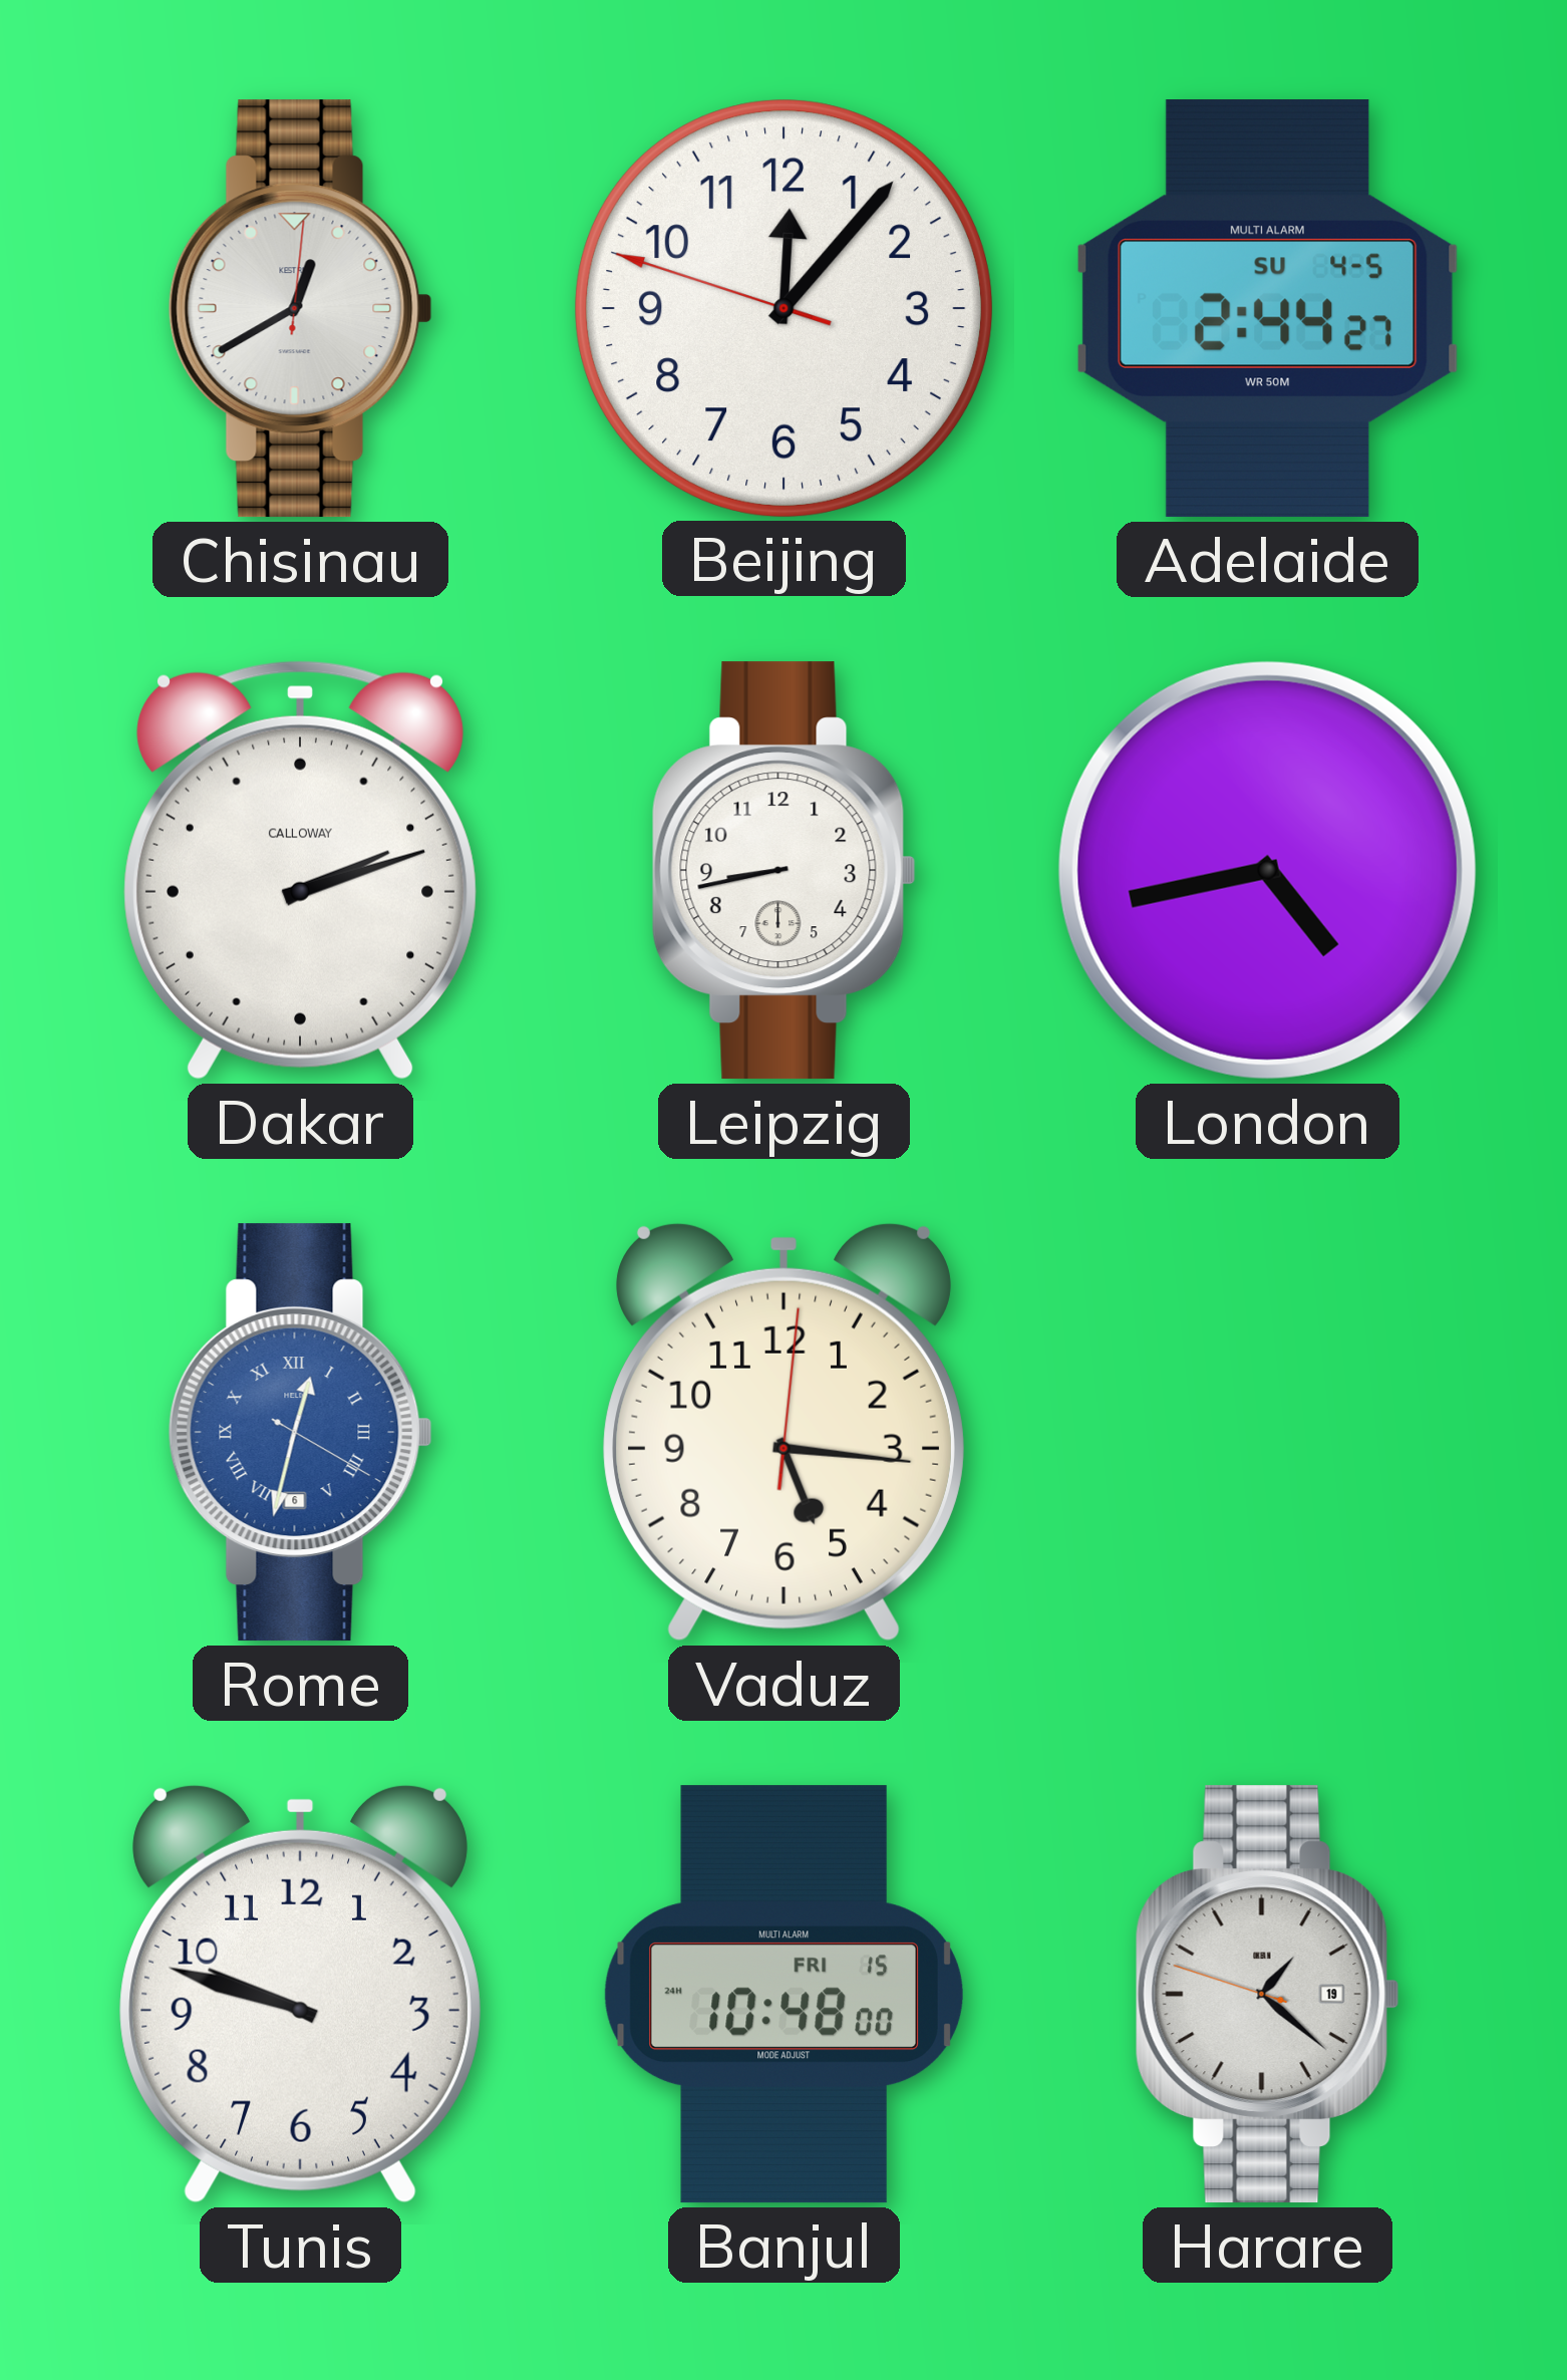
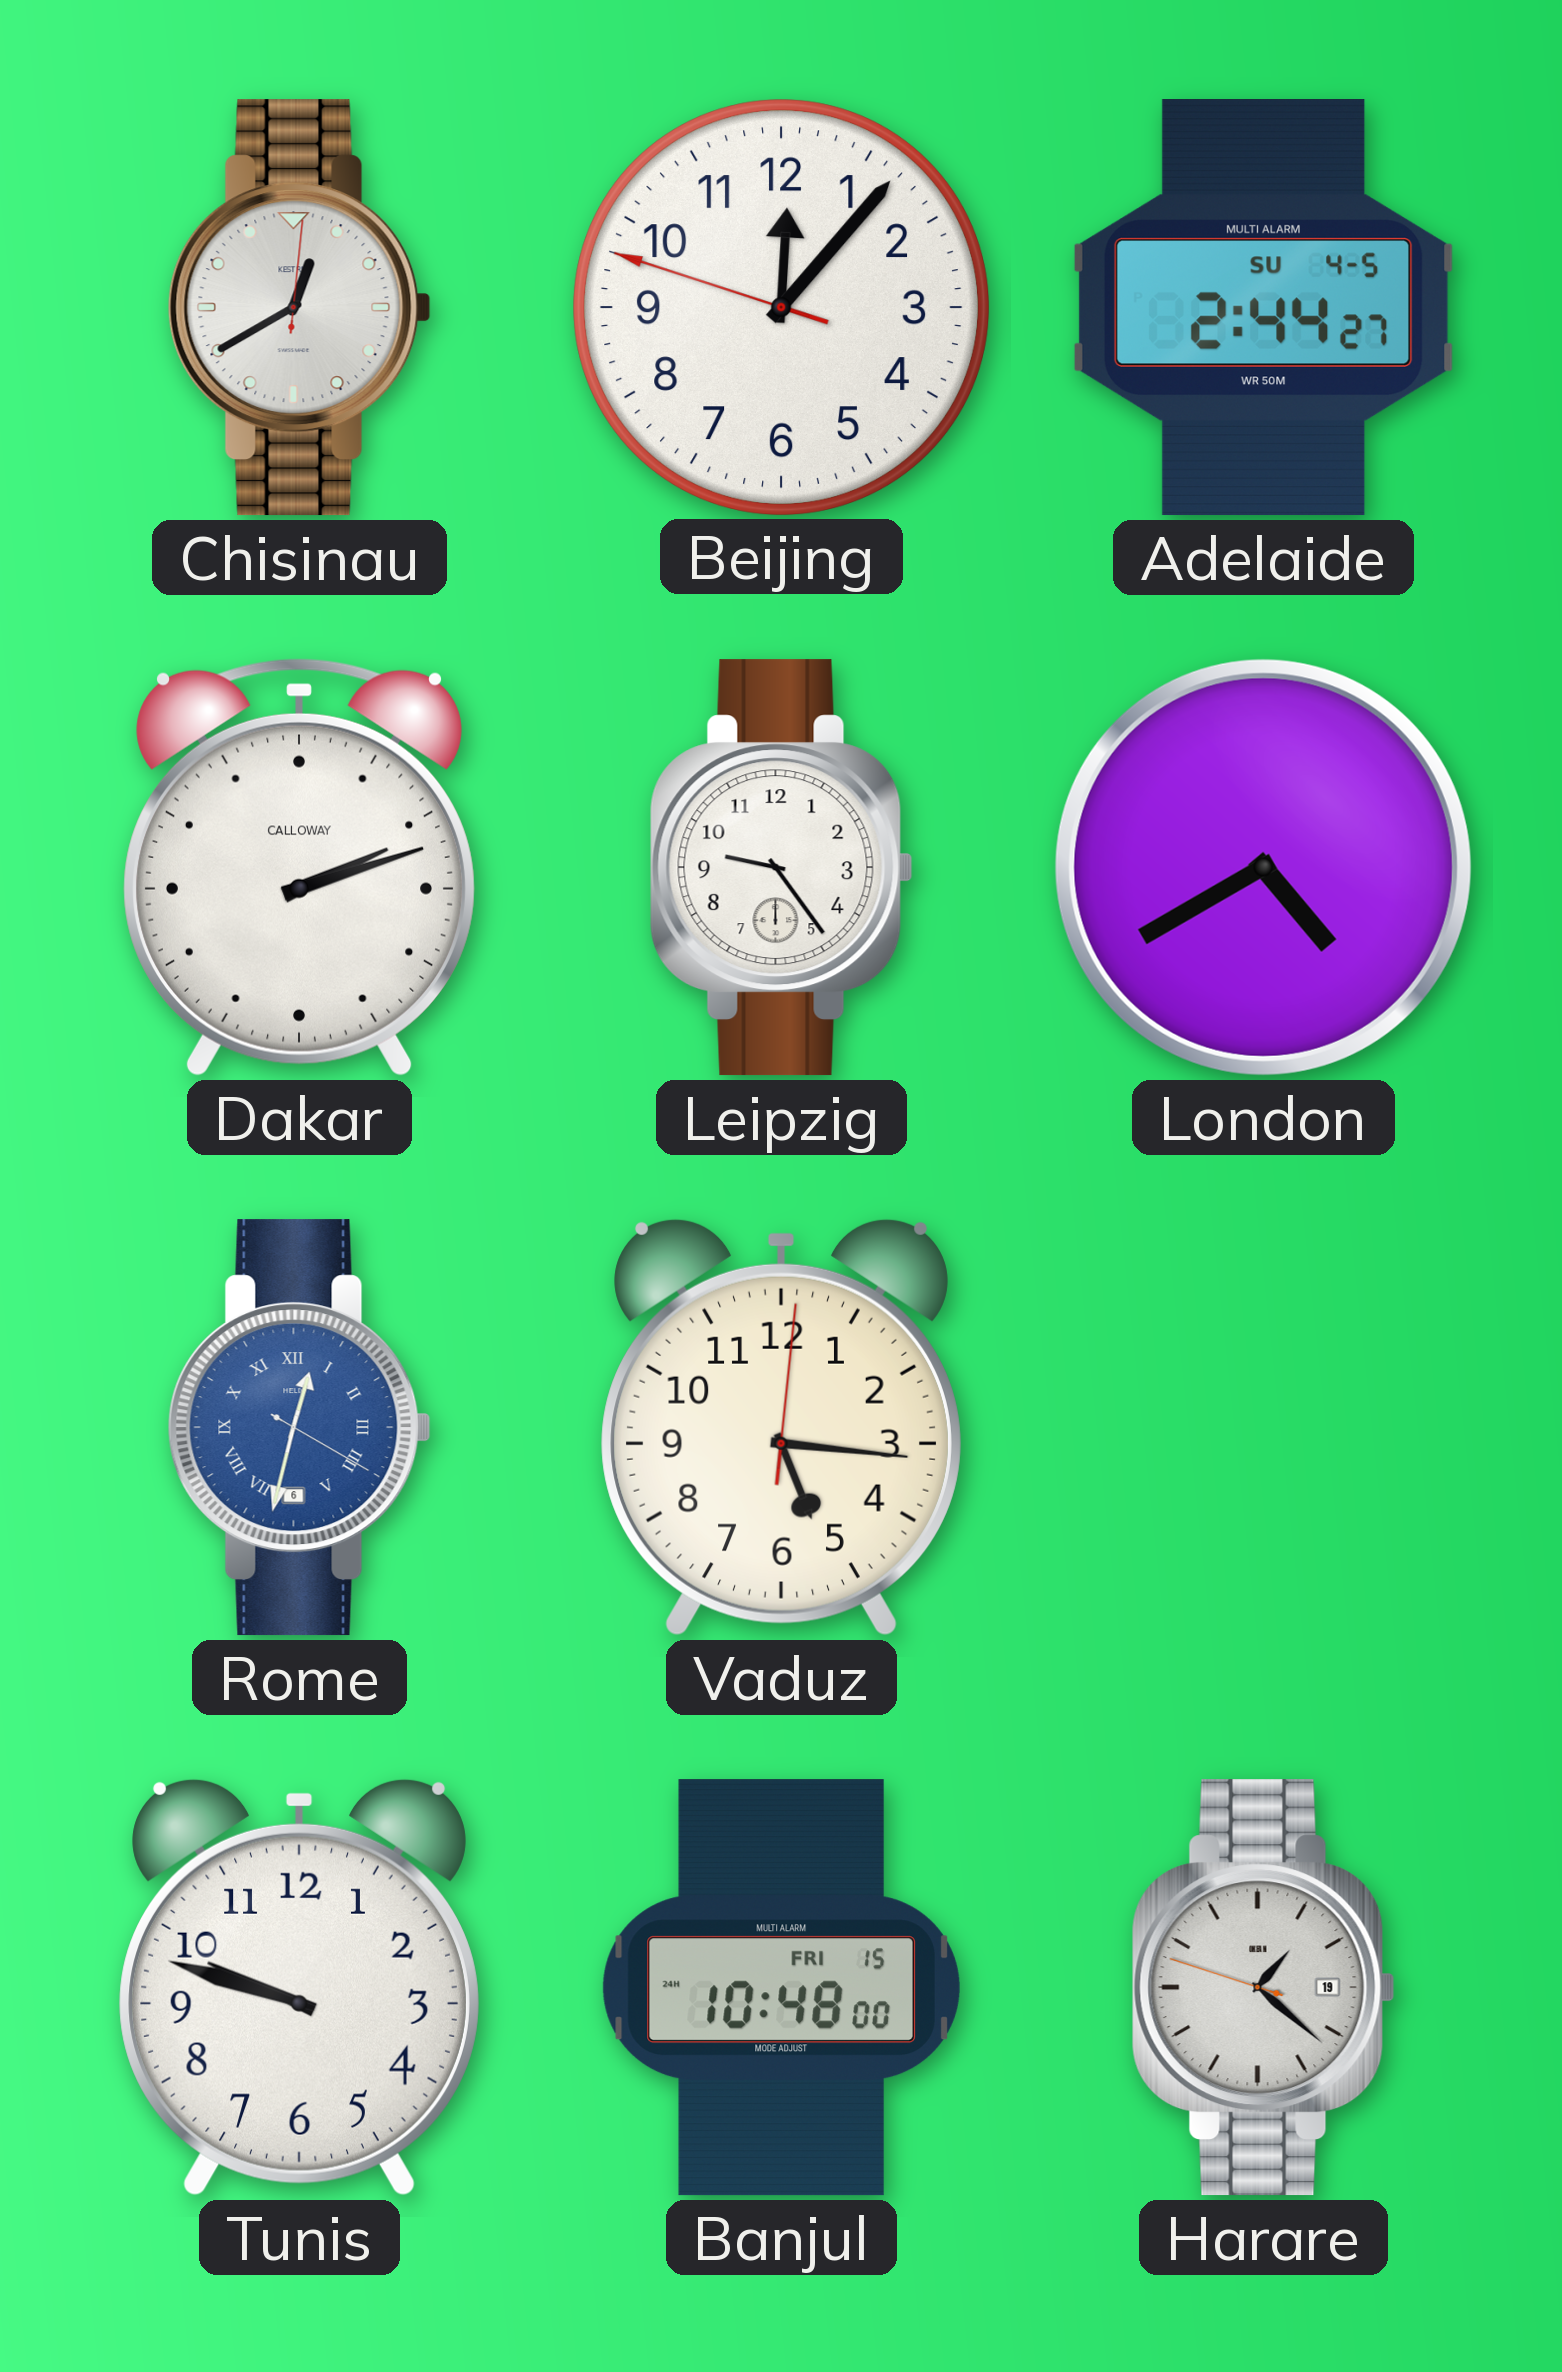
Leipzig: 8:43 -> 9:24
London: 4:43 -> 4:40
